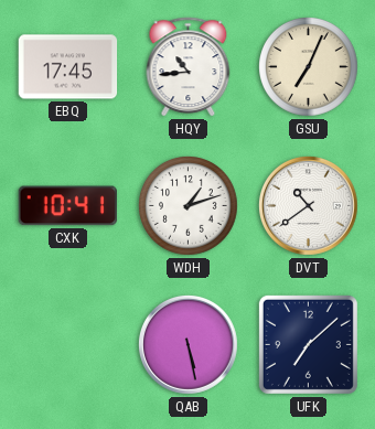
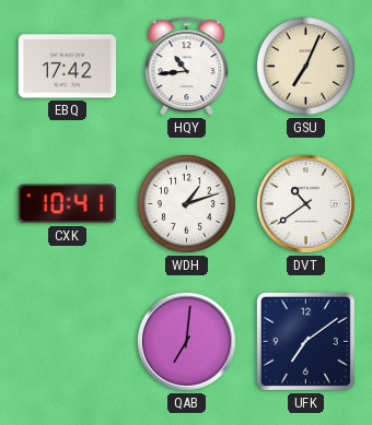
EBQ: 17:45 -> 17:42
QAB: 5:28 -> 7:01
UFK: 7:08 -> 7:09
